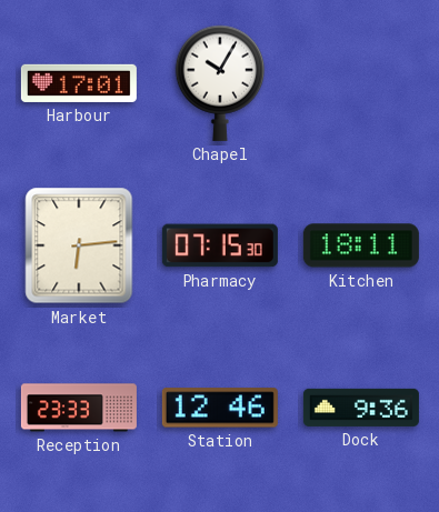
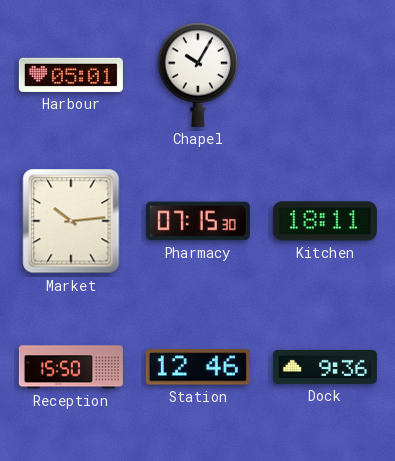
Harbour: 17:01 -> 05:01
Market: 6:14 -> 10:14
Reception: 23:33 -> 15:50
